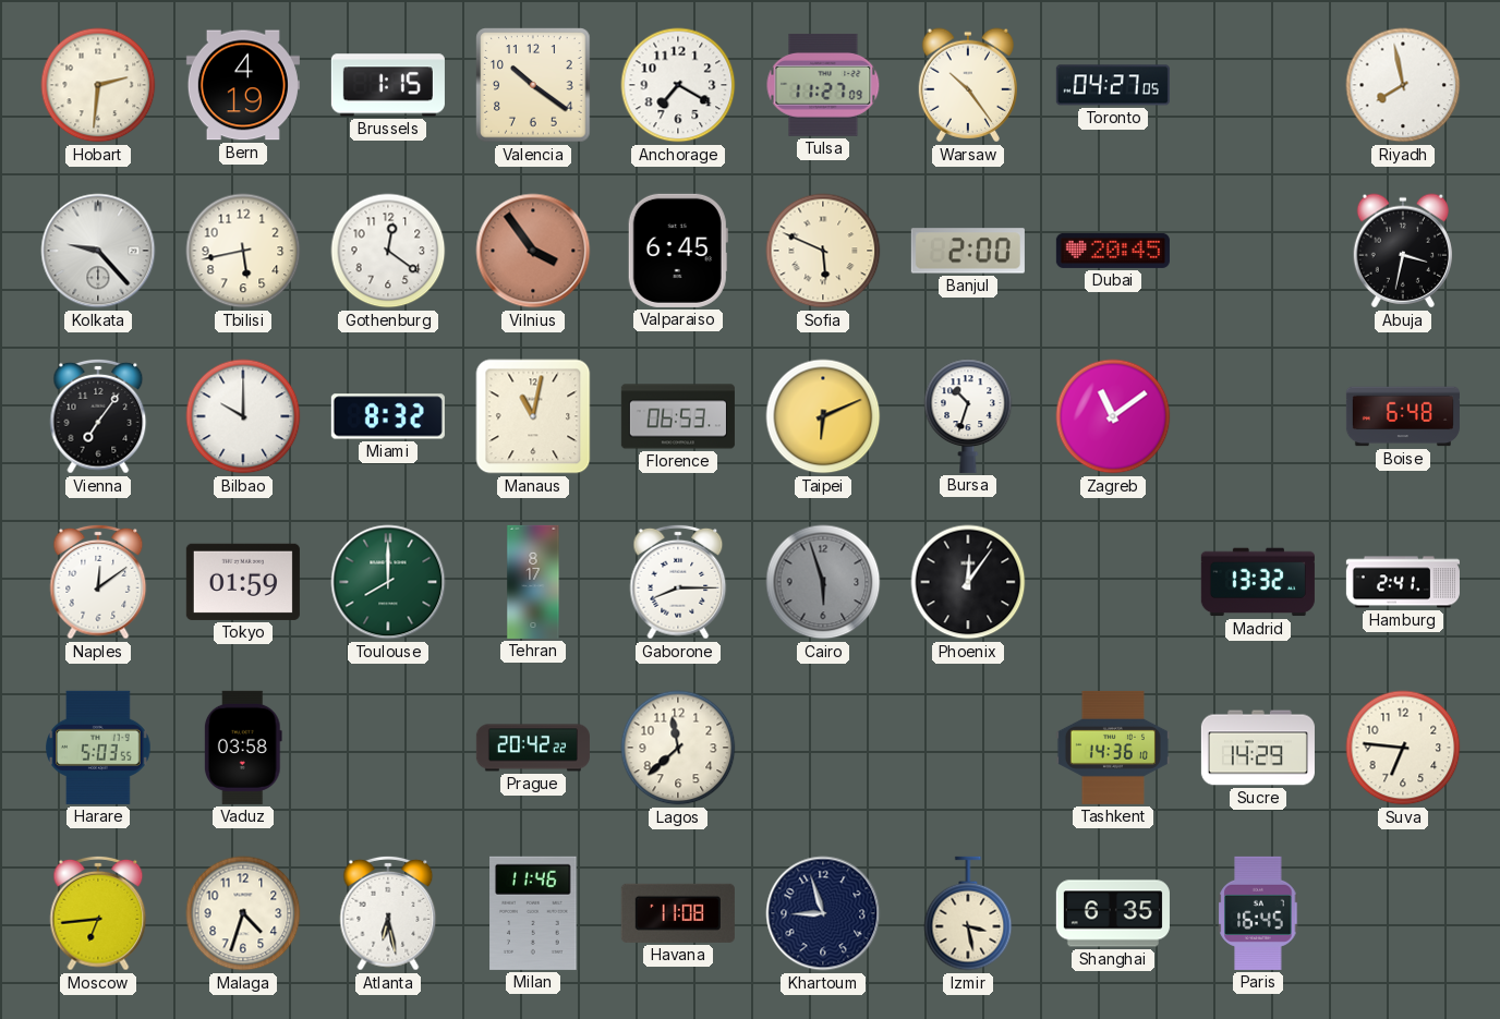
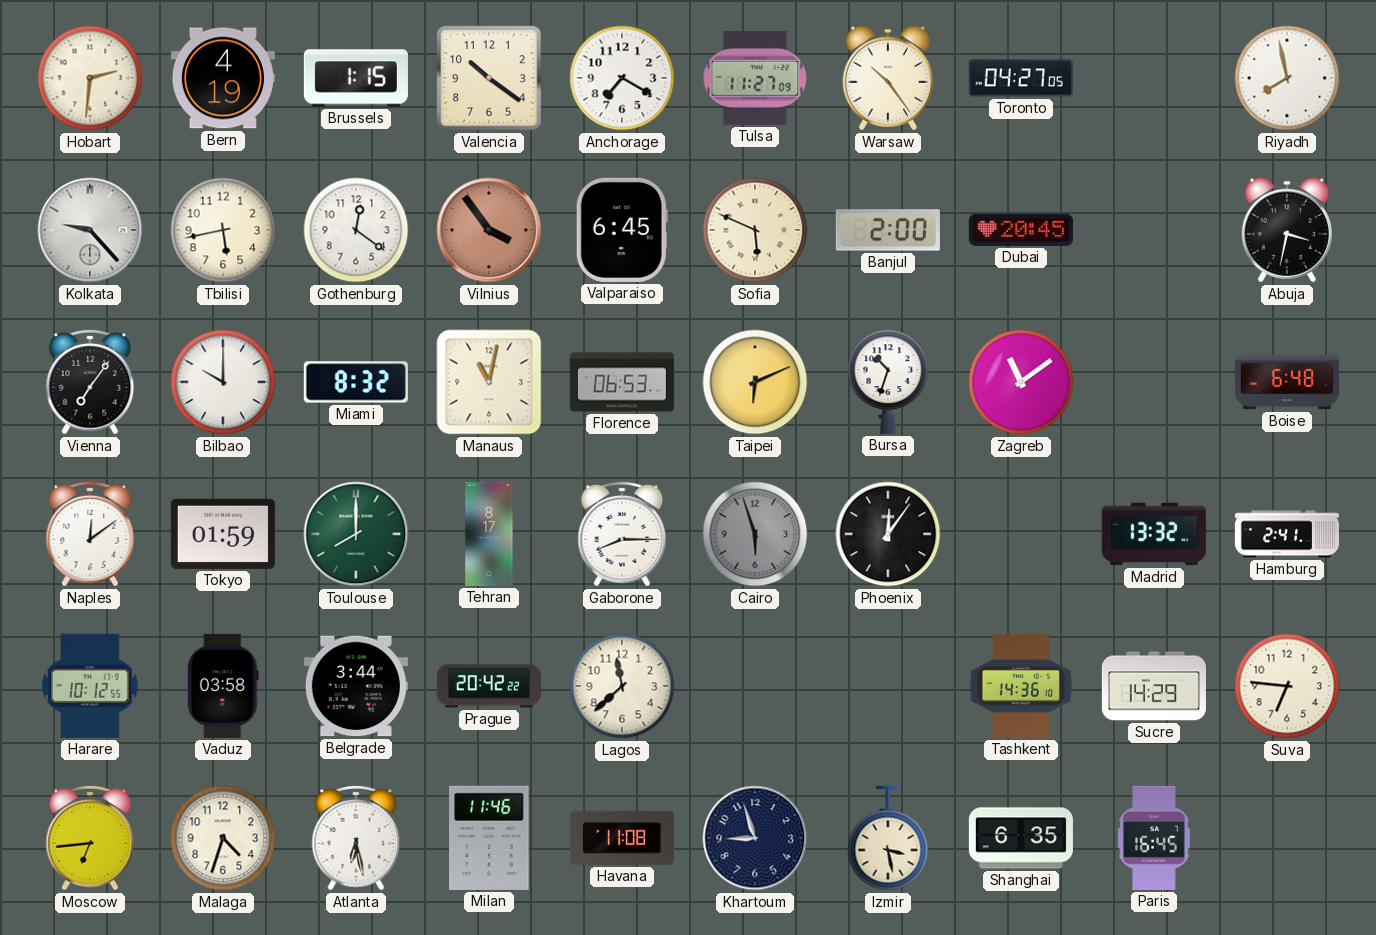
Harare: 5:03 -> 10:12
Belgrade: none -> 3:44
